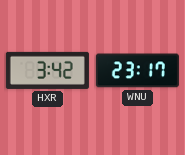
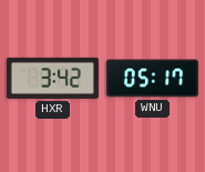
WNU: 23:17 -> 05:17
